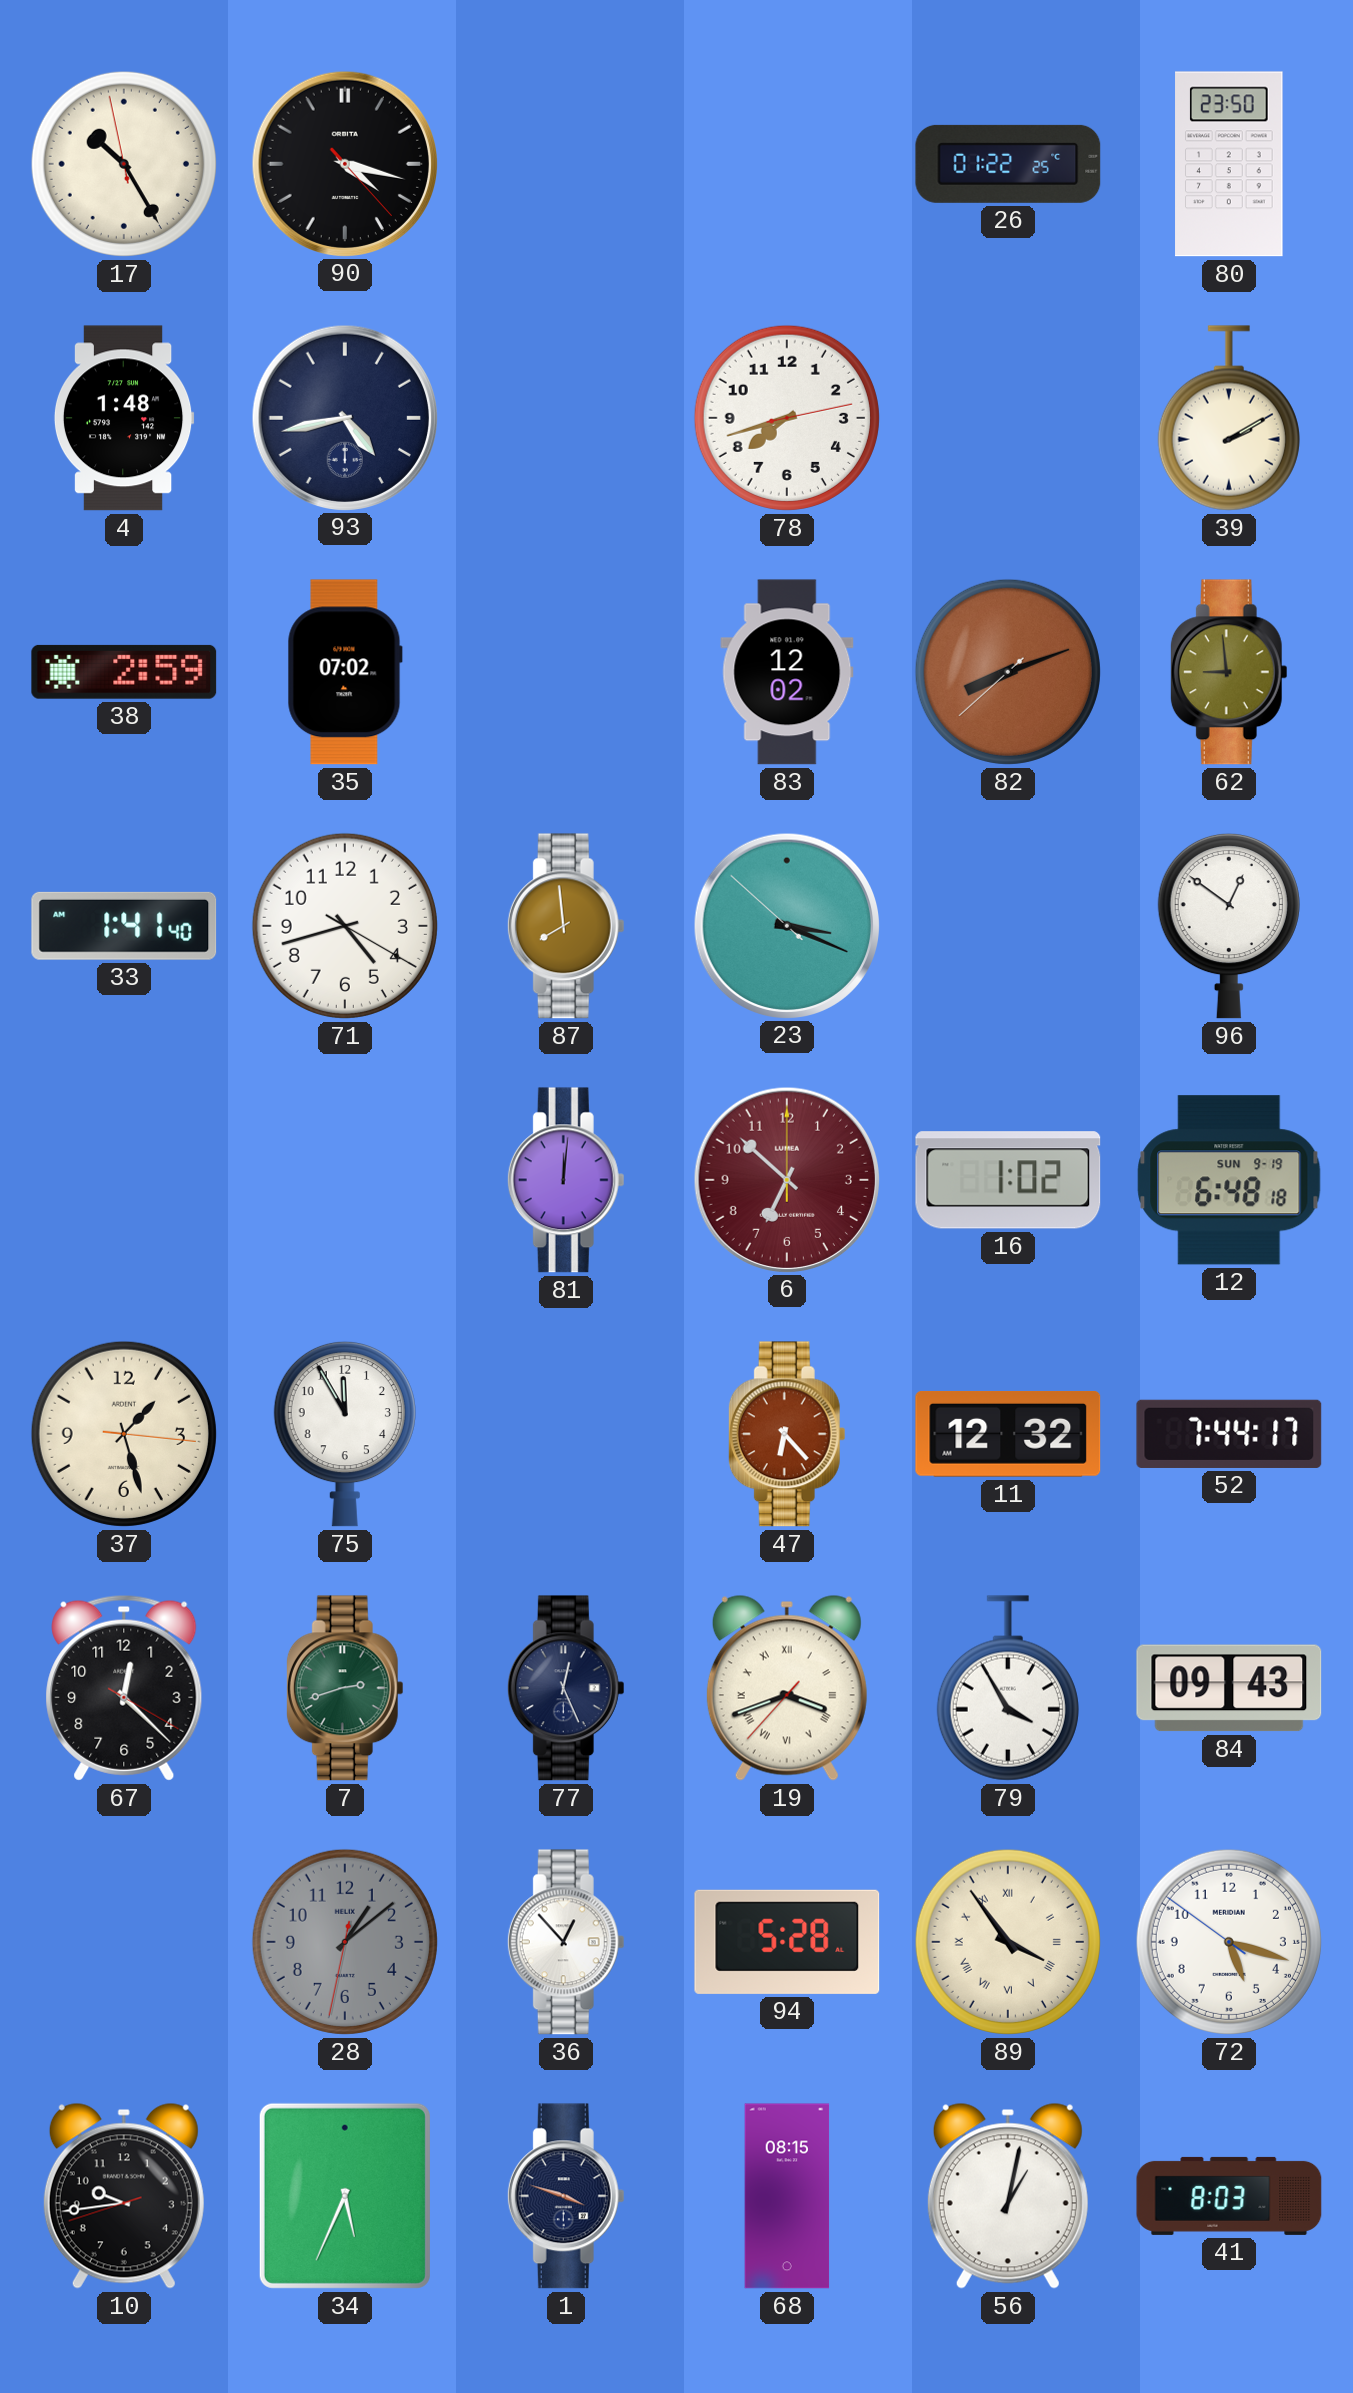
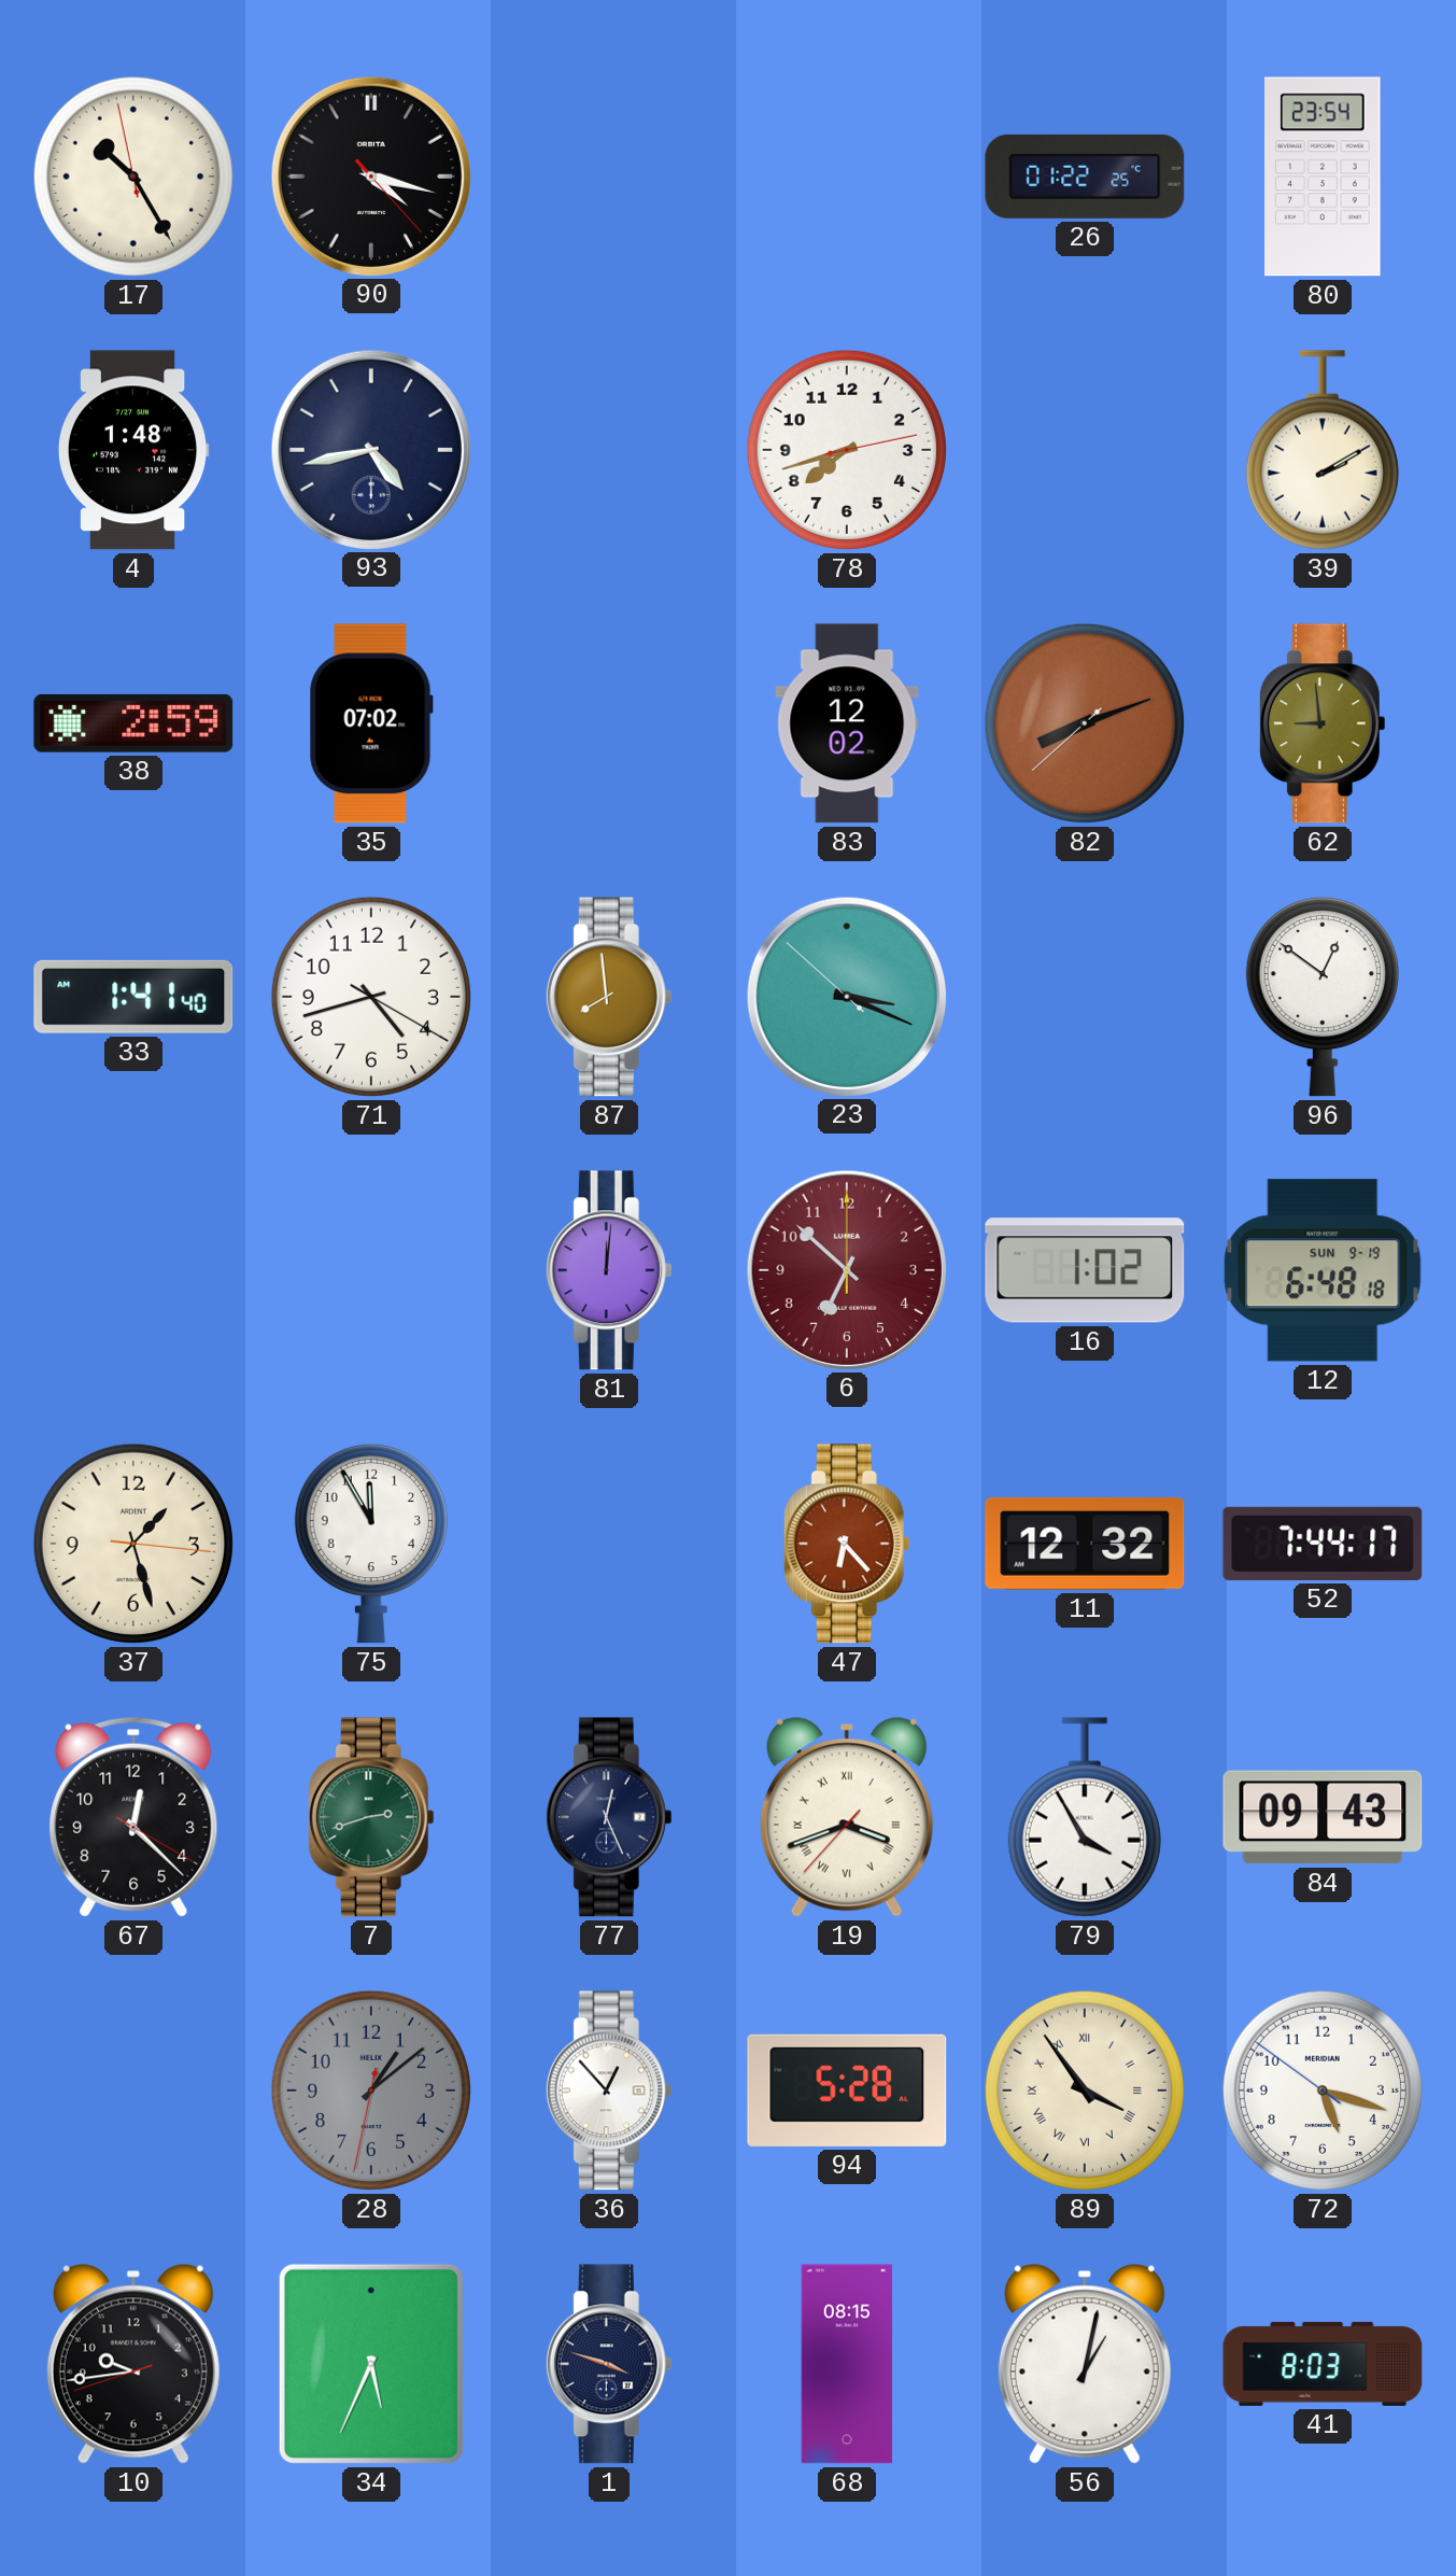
80: 23:50 -> 23:54
